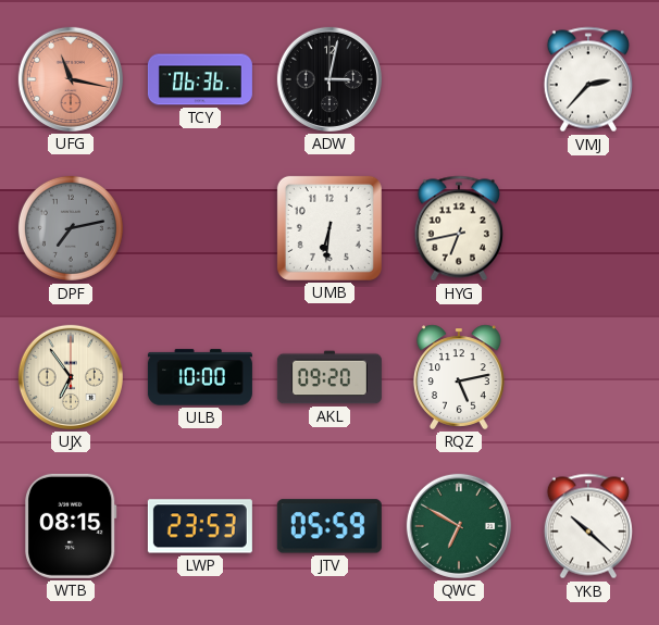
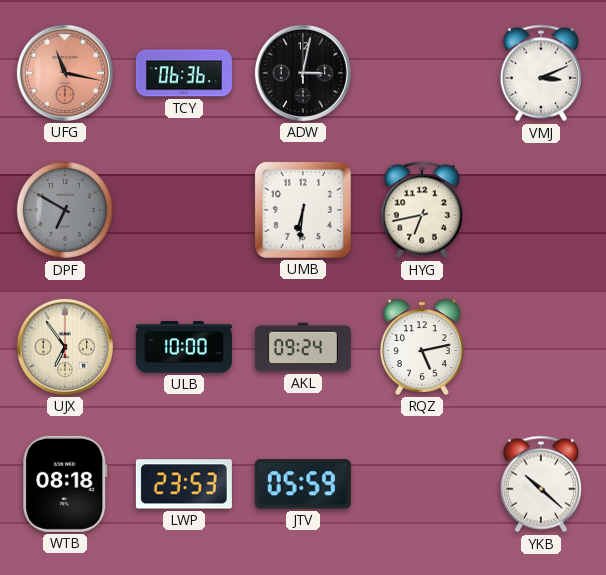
VMJ: 2:37 -> 3:11
DPF: 7:13 -> 6:50
AKL: 09:20 -> 09:24
WTB: 08:15 -> 08:18
QWC: 6:50 -> none
